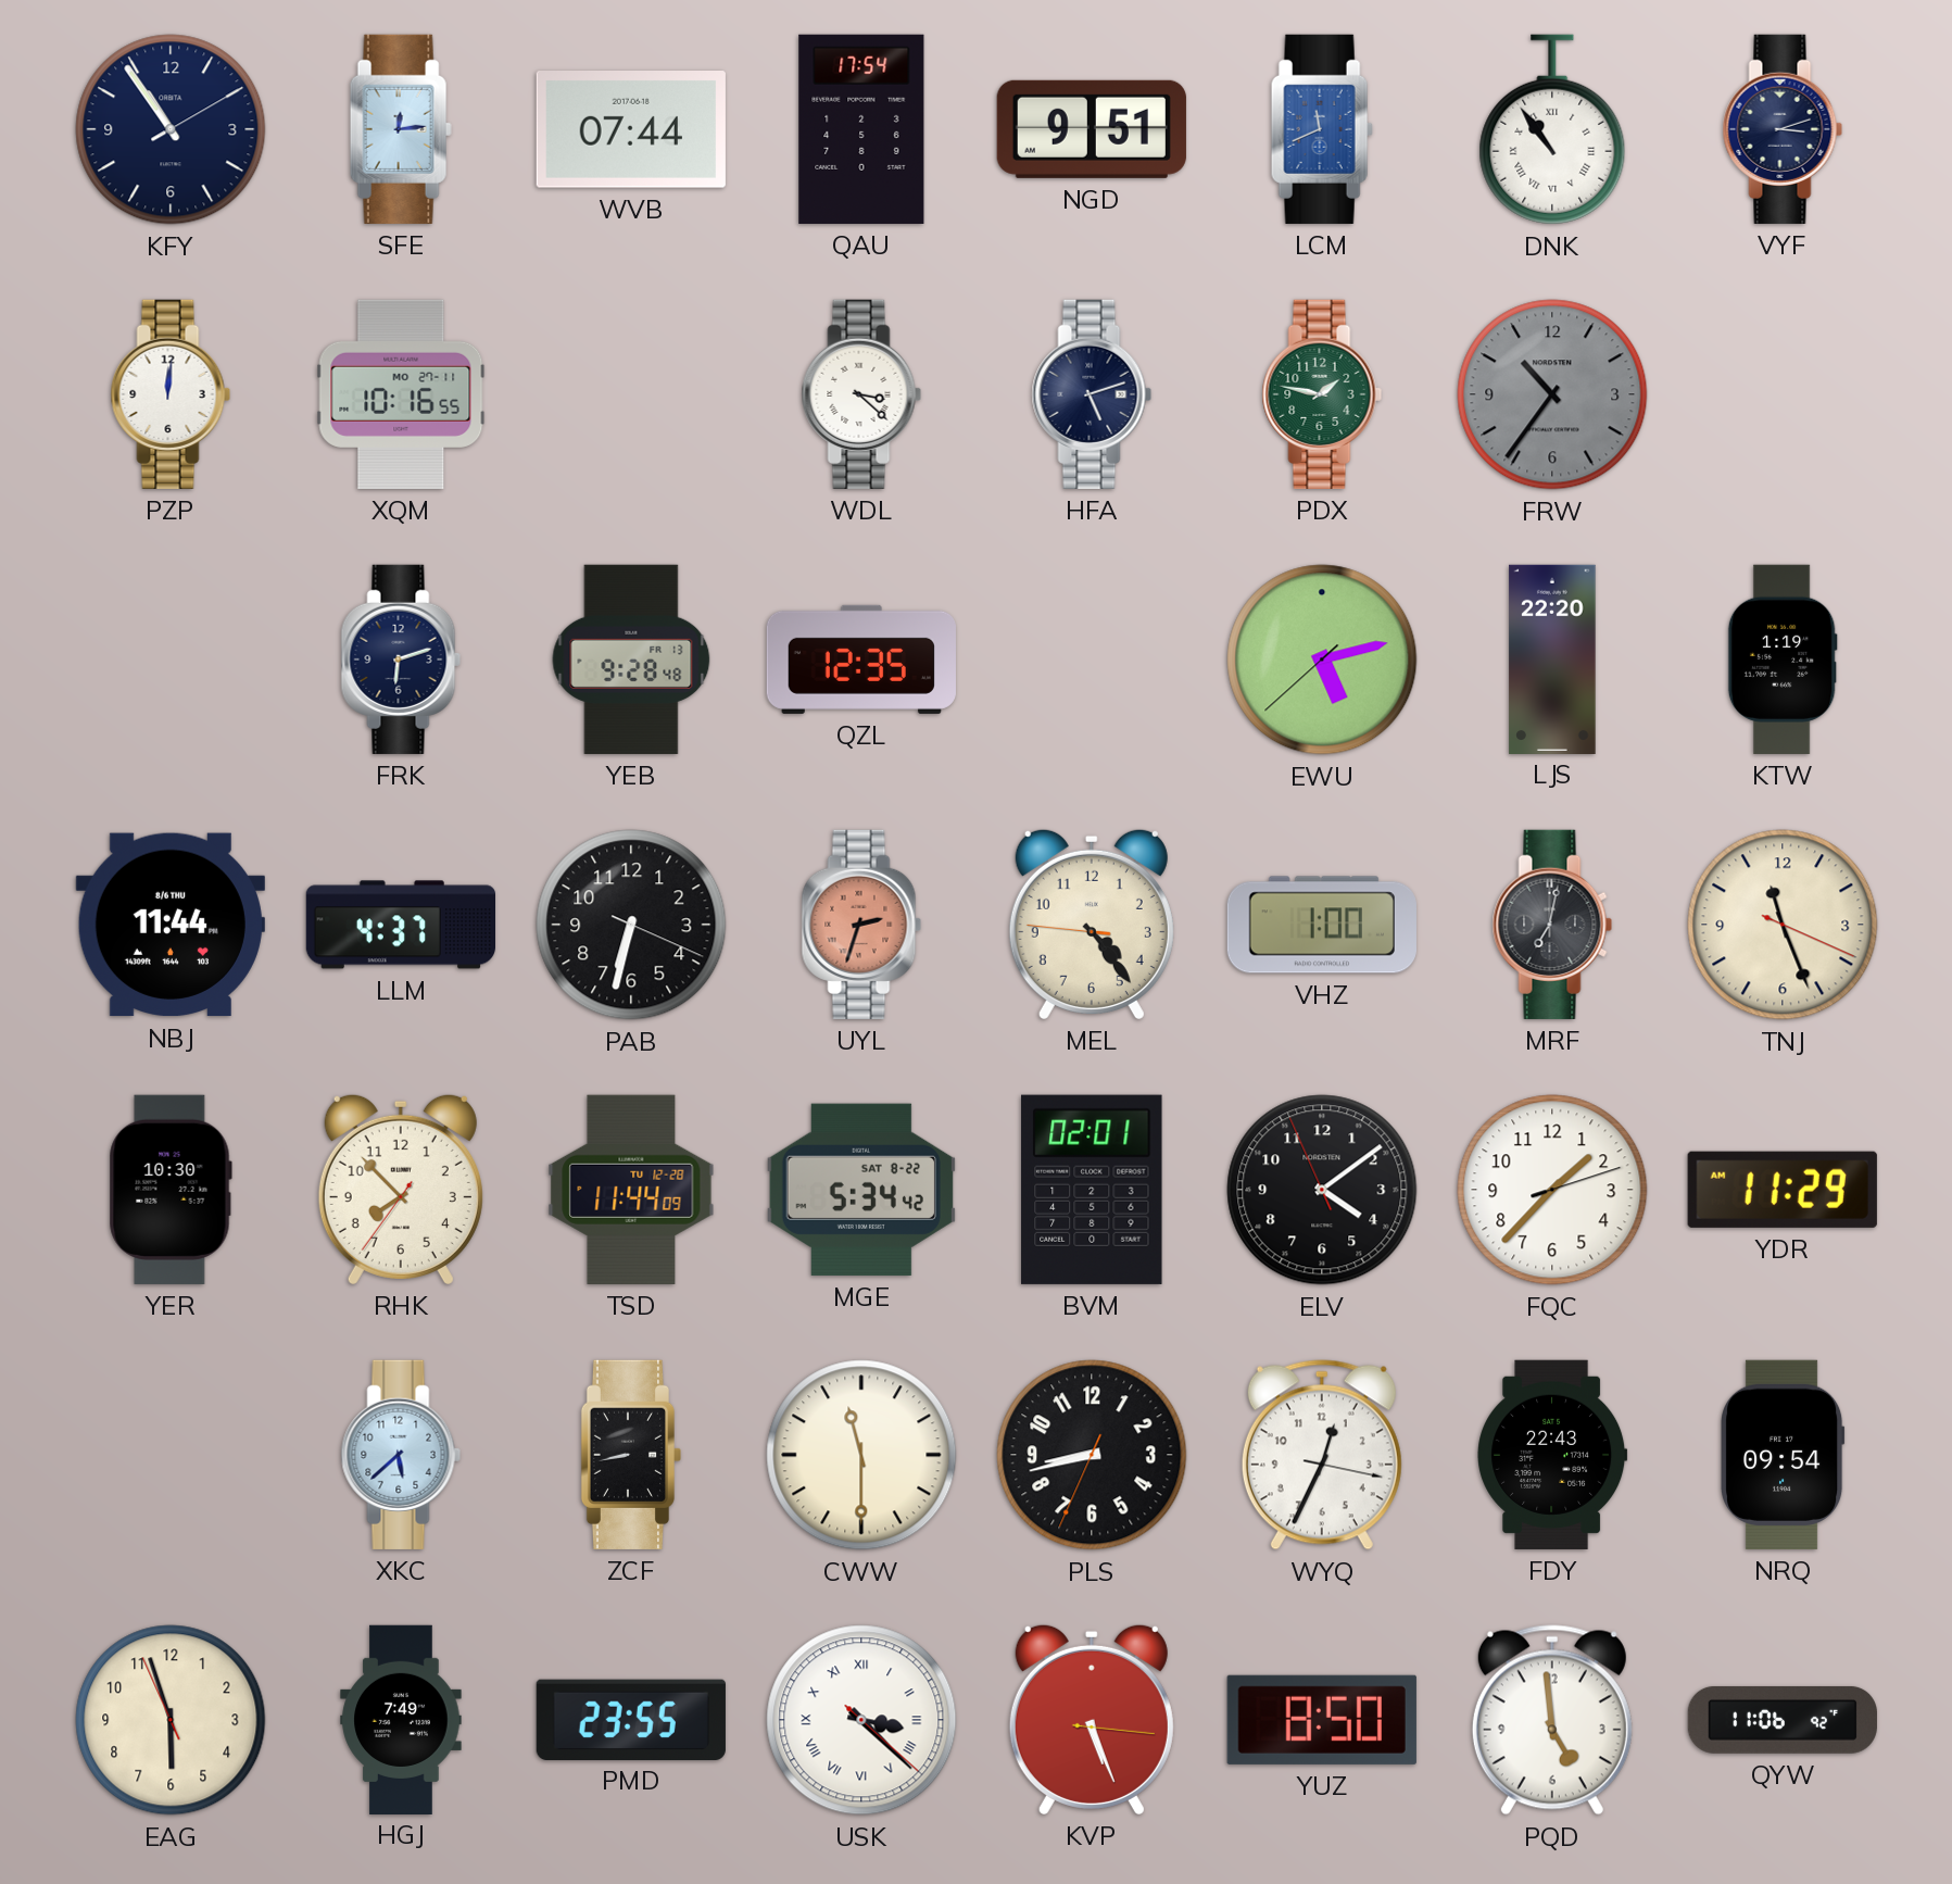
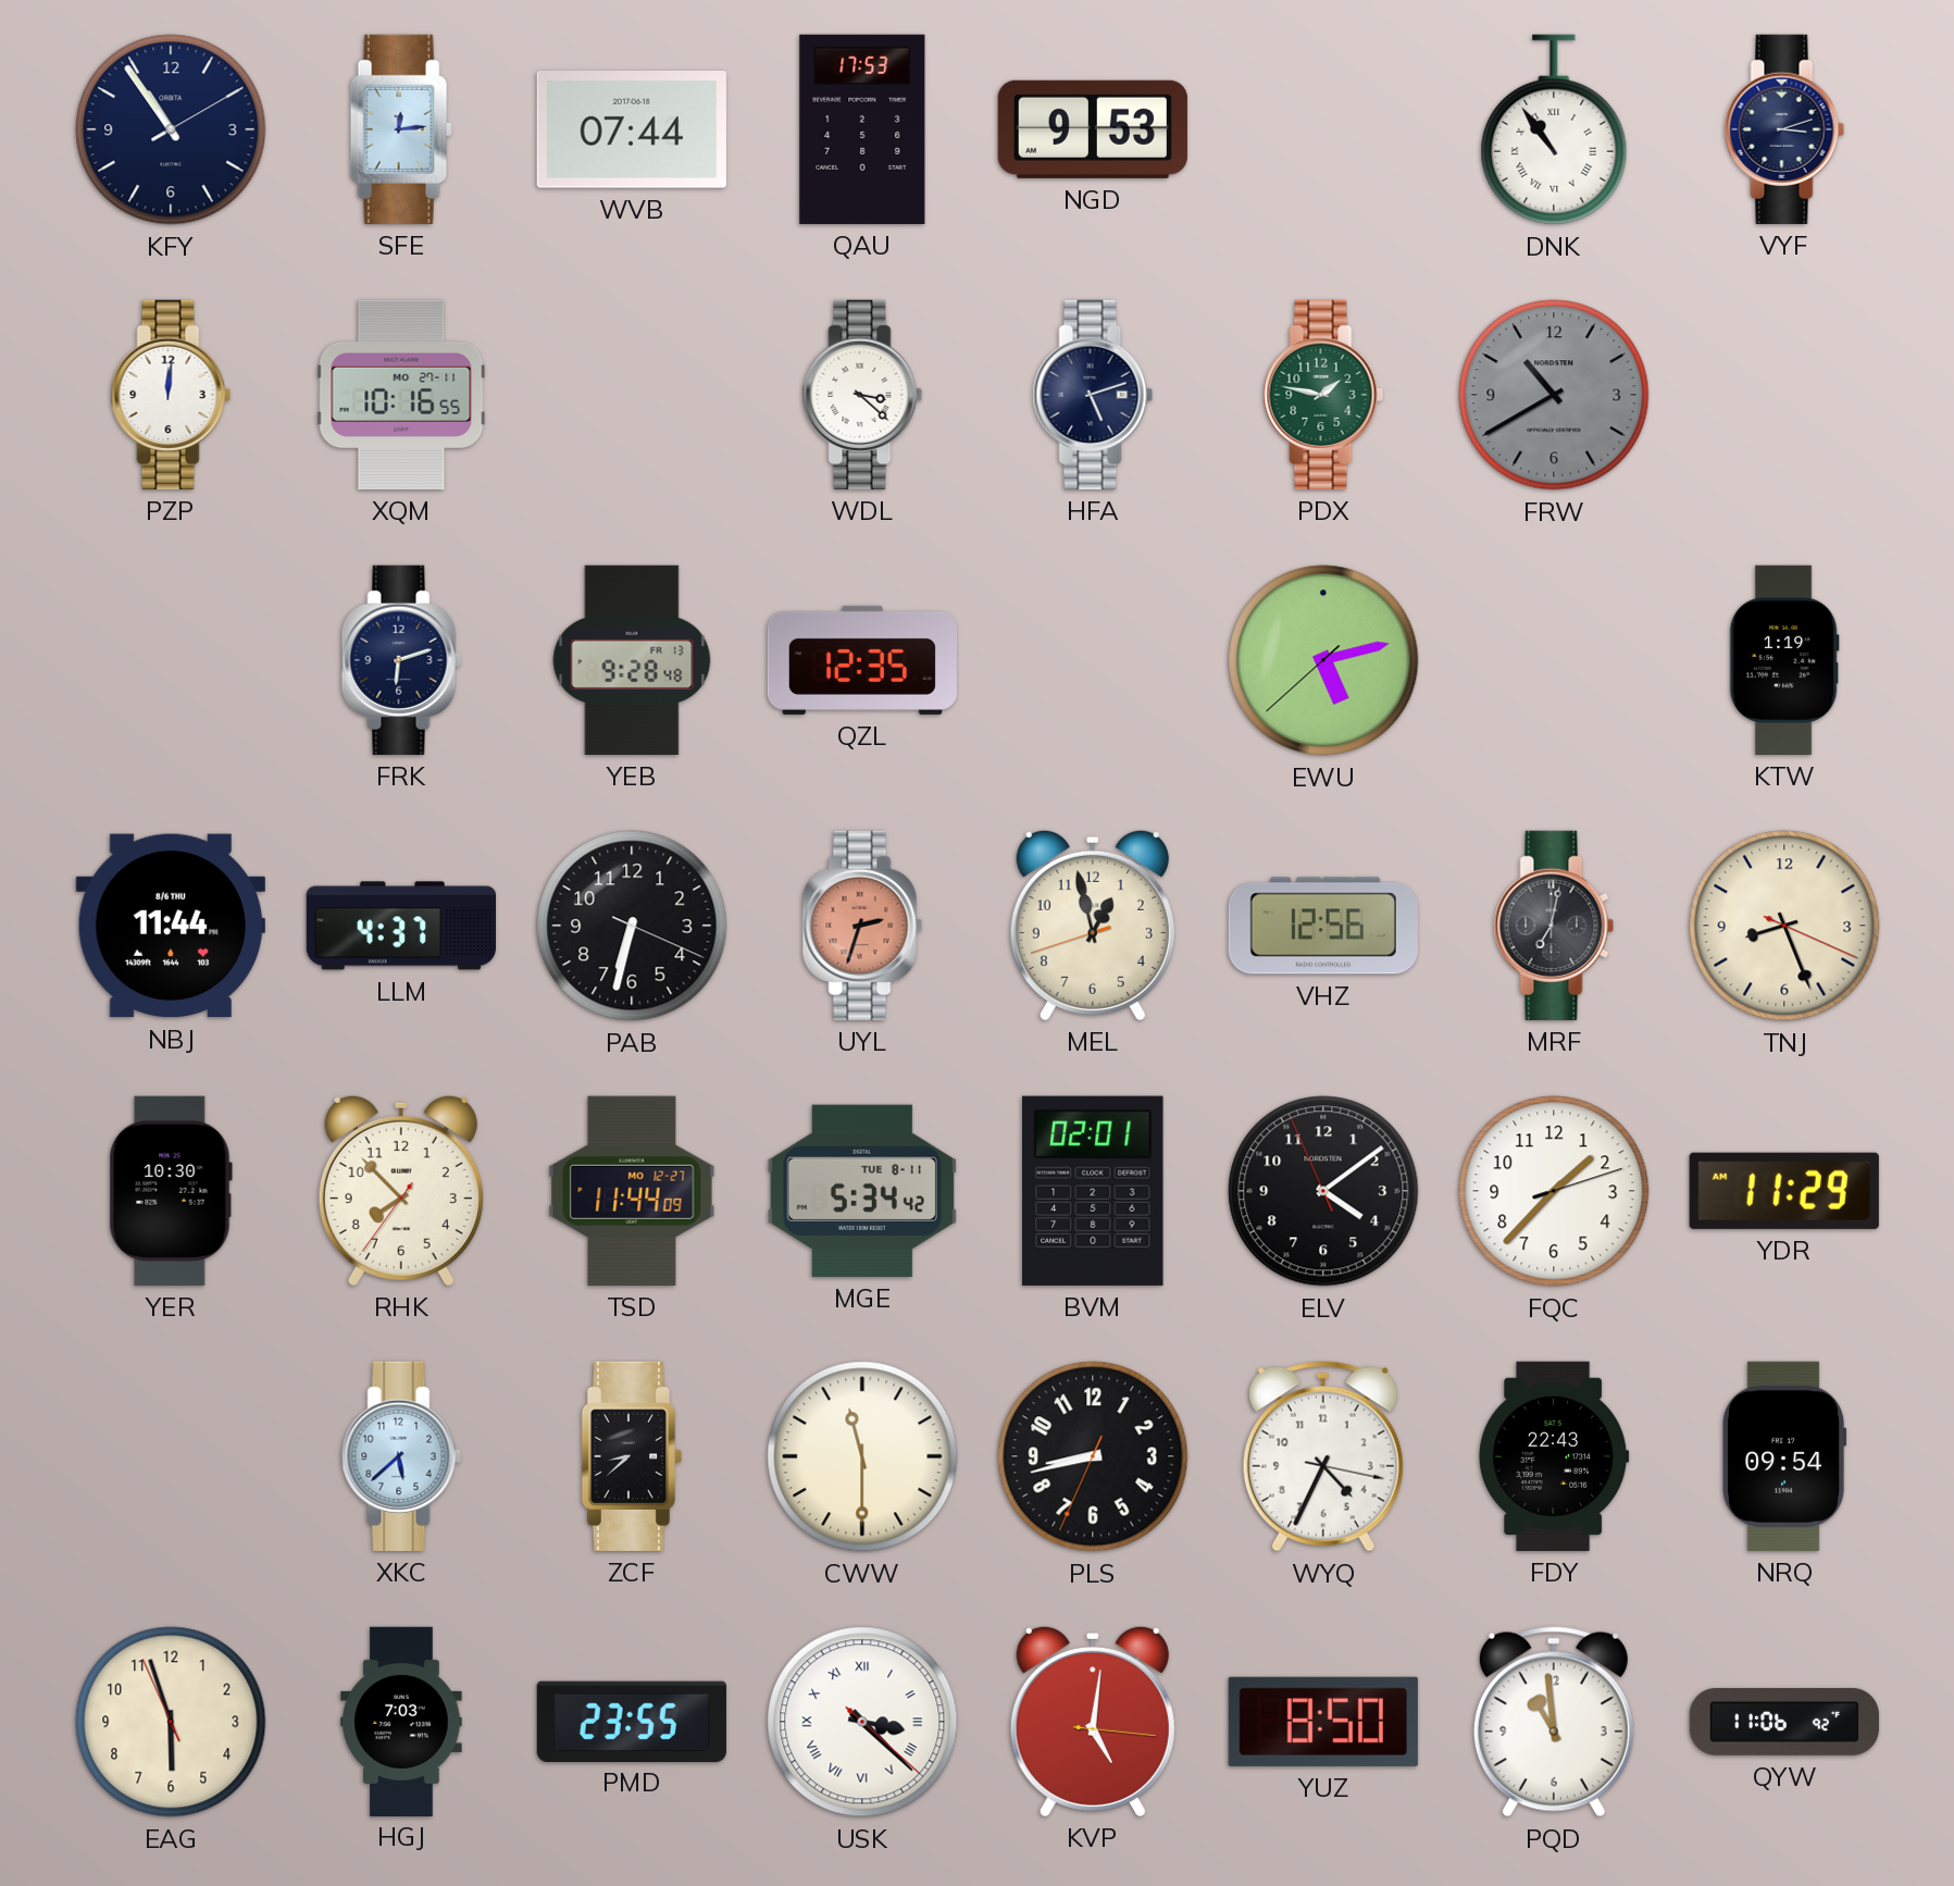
QAU: 17:54 -> 17:53
NGD: 9:51 -> 9:53
LCM: 11:41 -> none
FRW: 10:36 -> 10:40
LJS: 22:20 -> none
MEL: 4:23 -> 12:57
VHZ: 1:00 -> 12:56
TNJ: 11:26 -> 8:26
TSD date: TU 12-28 -> MO 12-27
MGE date: SAT 8-22 -> TUE 8-11
ZCF: 8:43 -> 8:38
WYQ: 12:34 -> 4:34
HGJ: 7:49 -> 7:03
KVP: 5:26 -> 5:01
PQD: 4:59 -> 10:59
